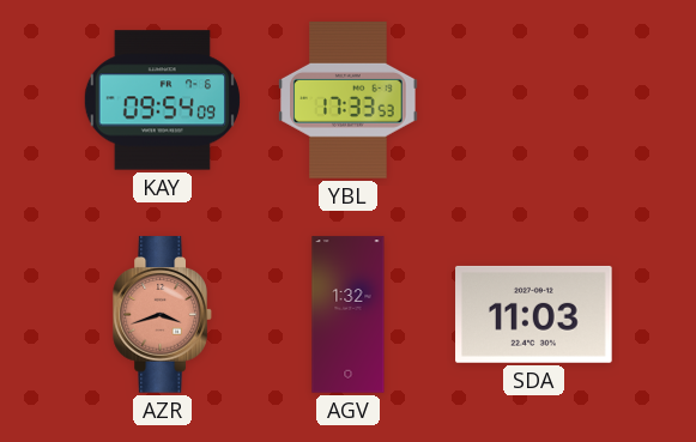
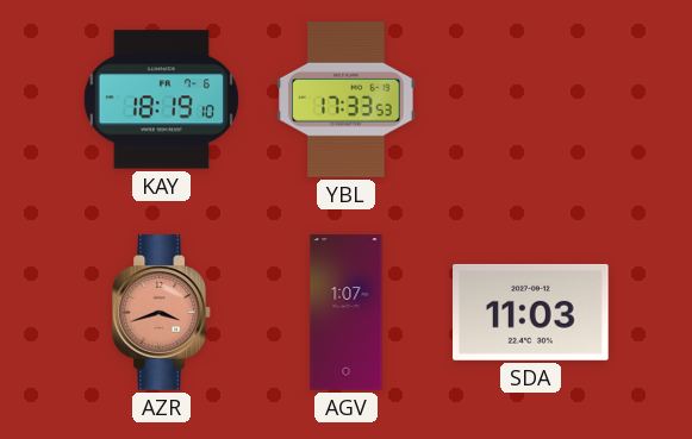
KAY: 09:54 -> 18:19
AGV: 1:32 -> 1:07
